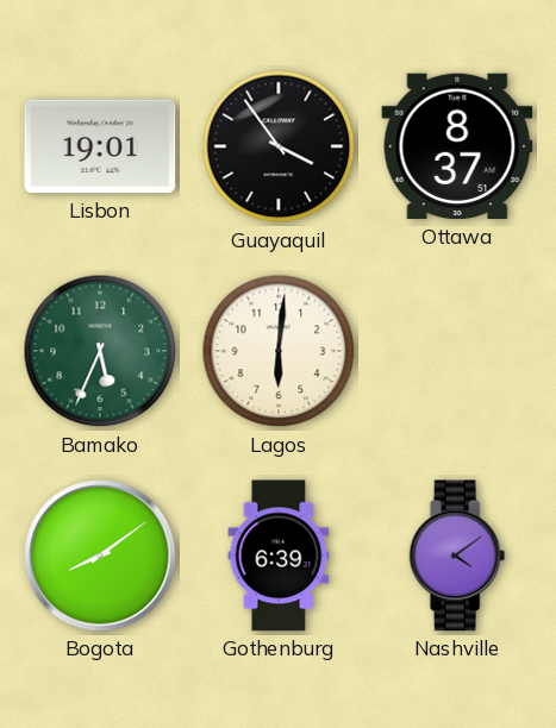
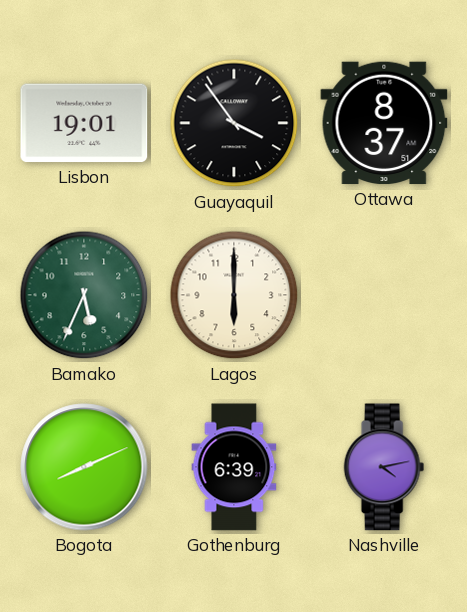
Lagos: 6:01 -> 6:00
Bogota: 8:09 -> 8:11
Nashville: 4:09 -> 4:13
